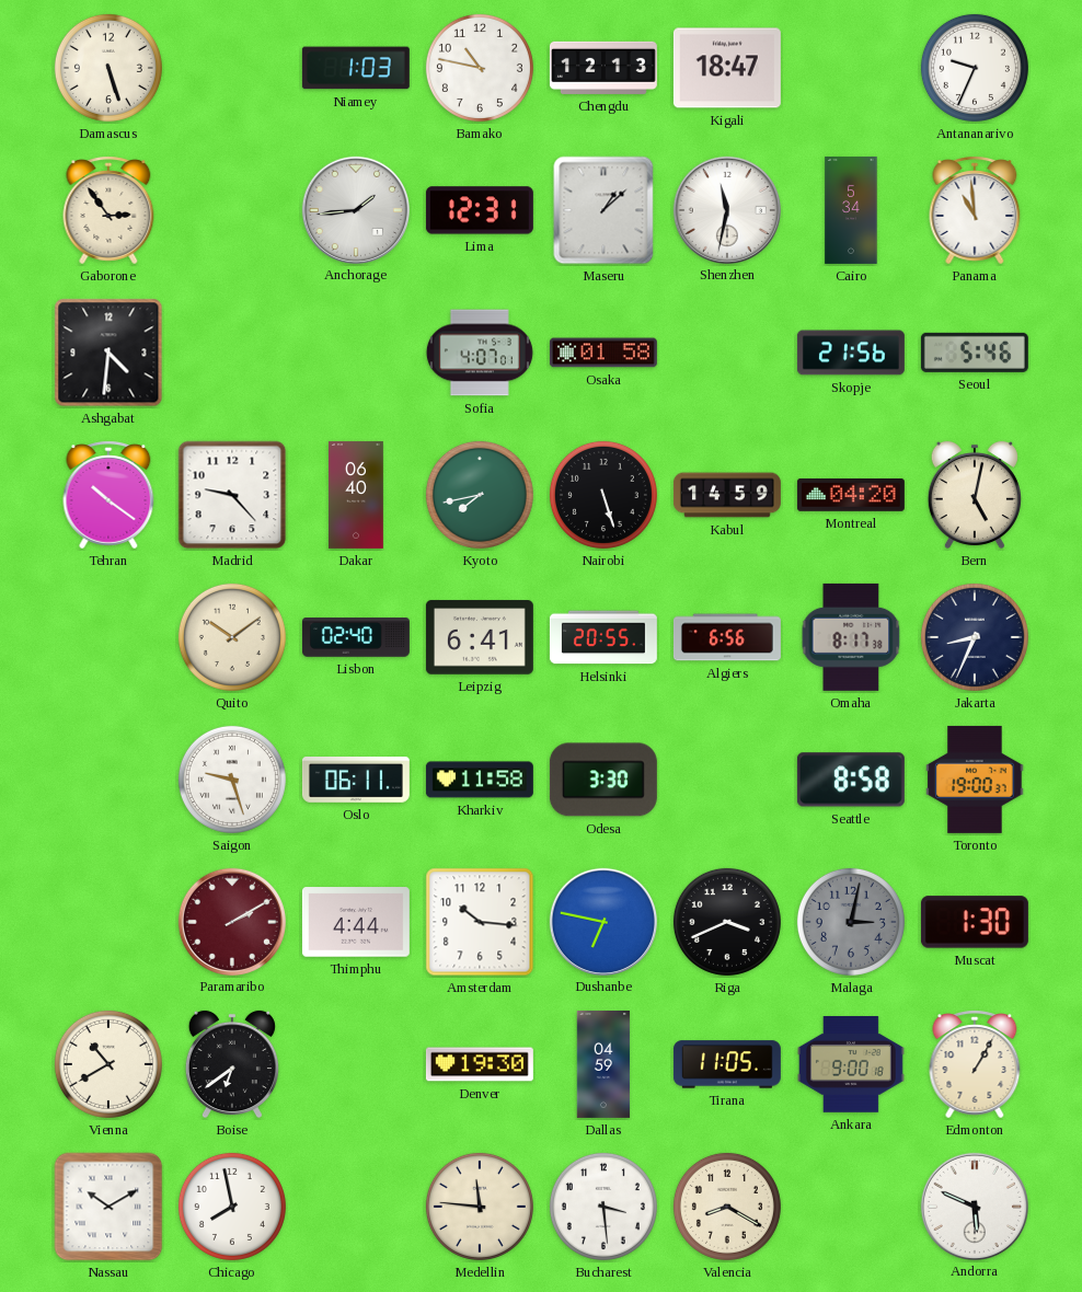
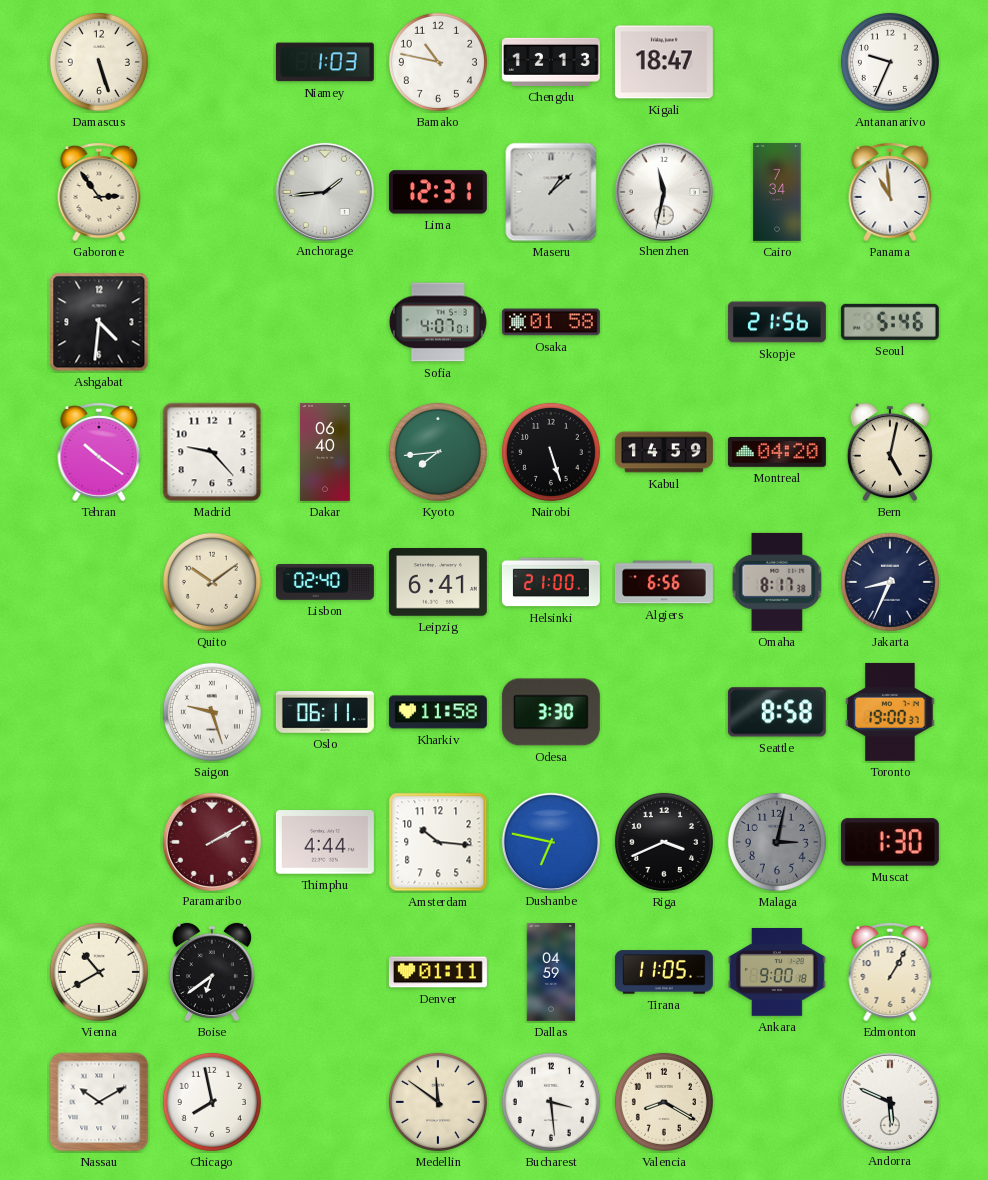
Cairo: 5:34 -> 7:34
Kyoto: 7:43 -> 7:44
Helsinki: 20:55 -> 21:00
Denver: 19:30 -> 01:11
Medellin: 11:46 -> 11:51
